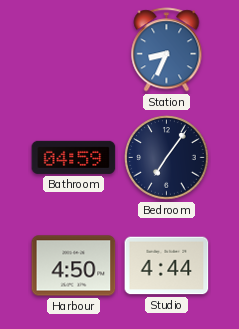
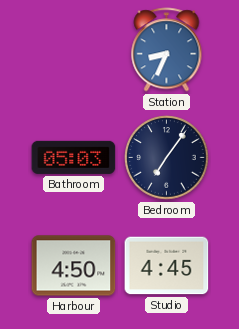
Bathroom: 04:59 -> 05:03
Studio: 4:44 -> 4:45
